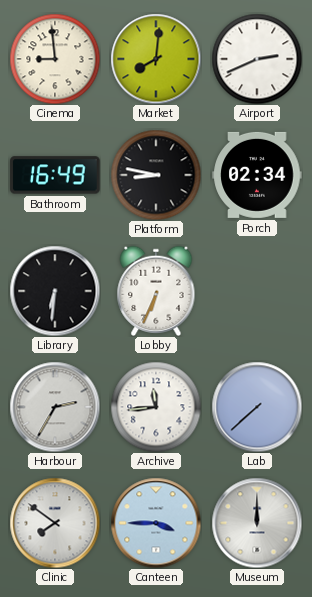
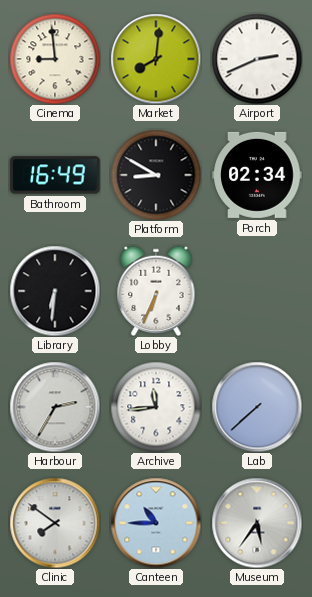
Platform: 8:47 -> 8:50
Canteen: 3:45 -> 10:45
Museum: 12:00 -> 5:36
